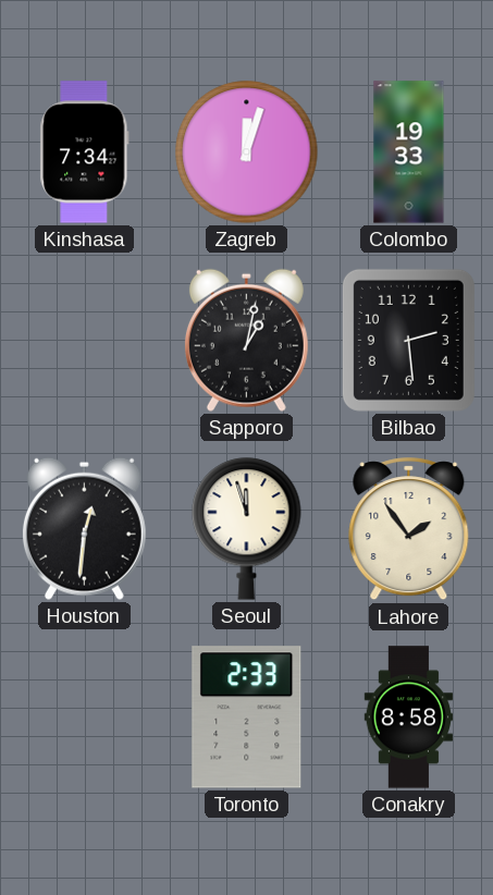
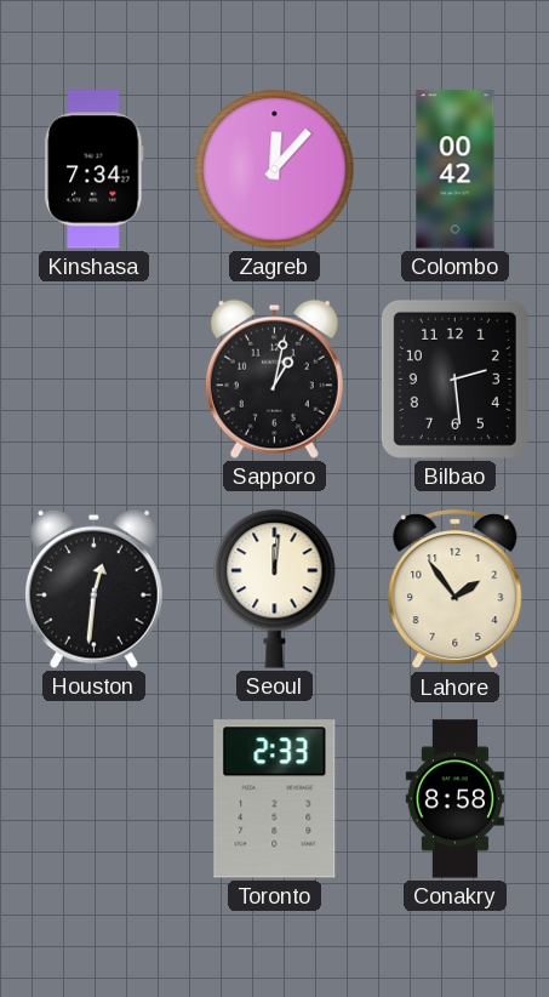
Zagreb: 12:03 -> 12:07
Colombo: 19:33 -> 00:42
Seoul: 11:57 -> 12:01
